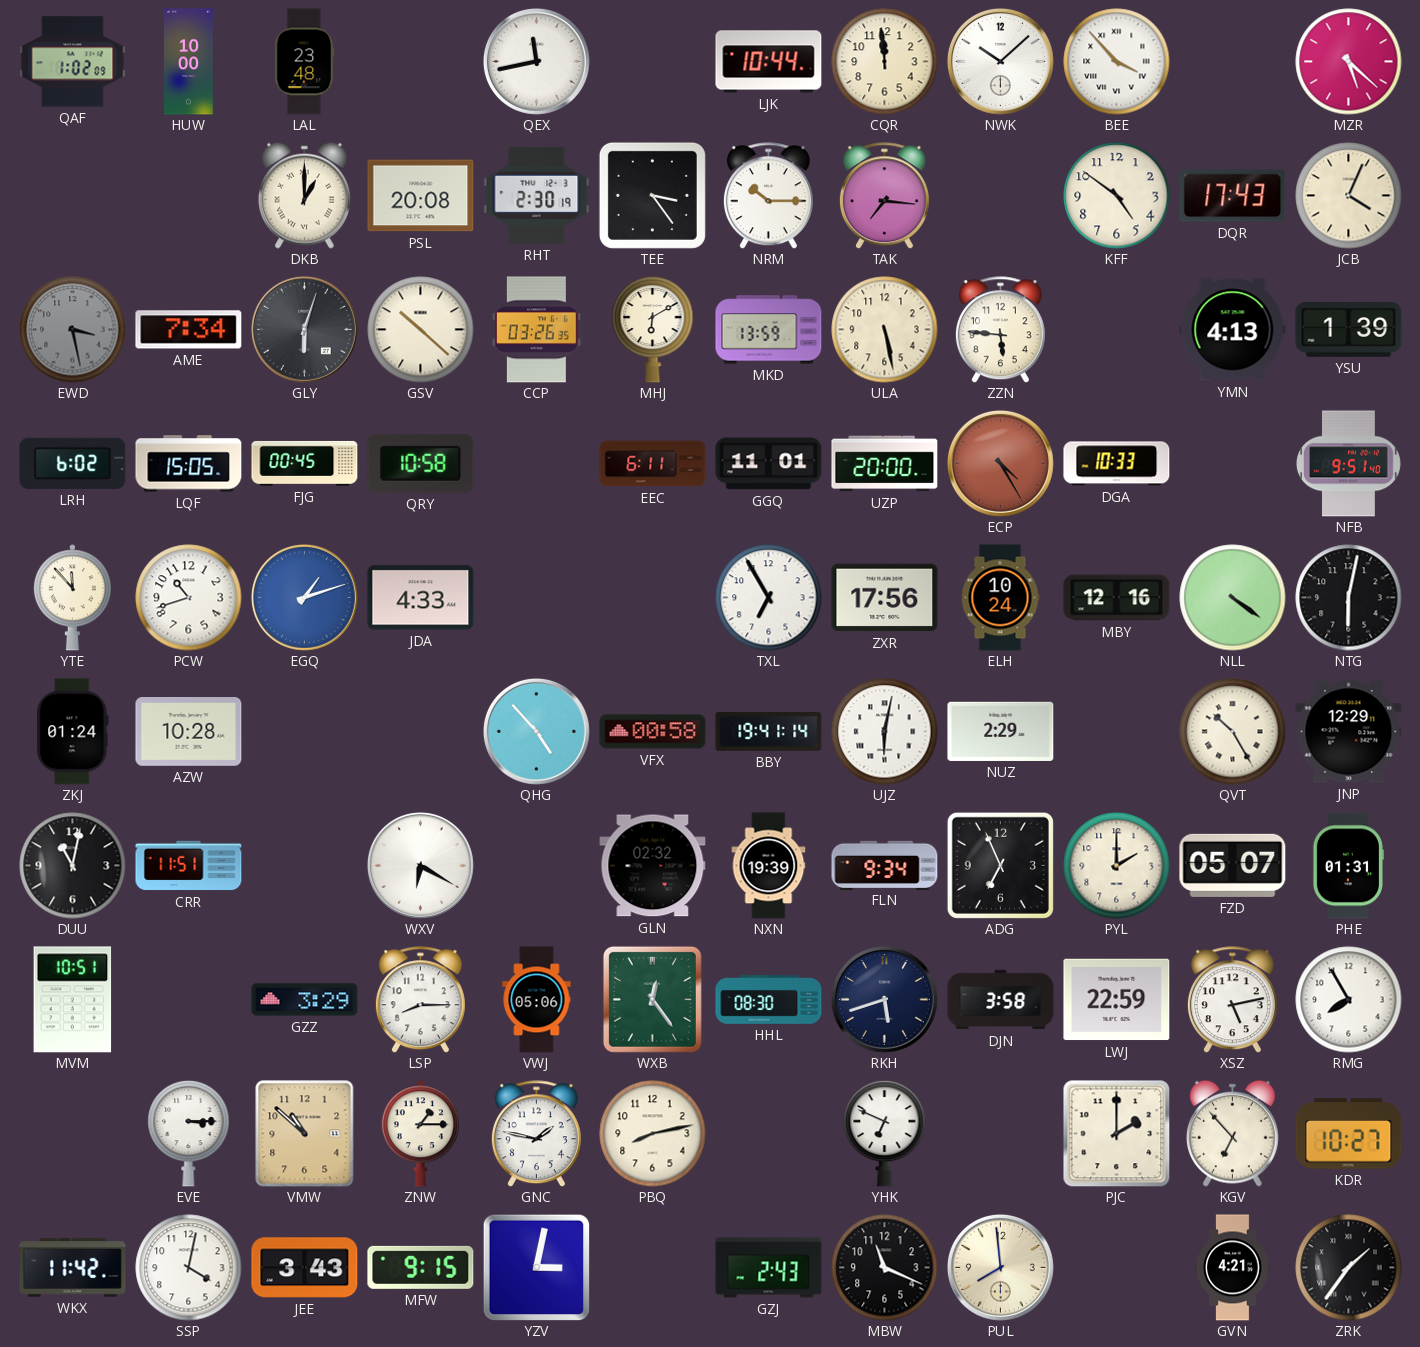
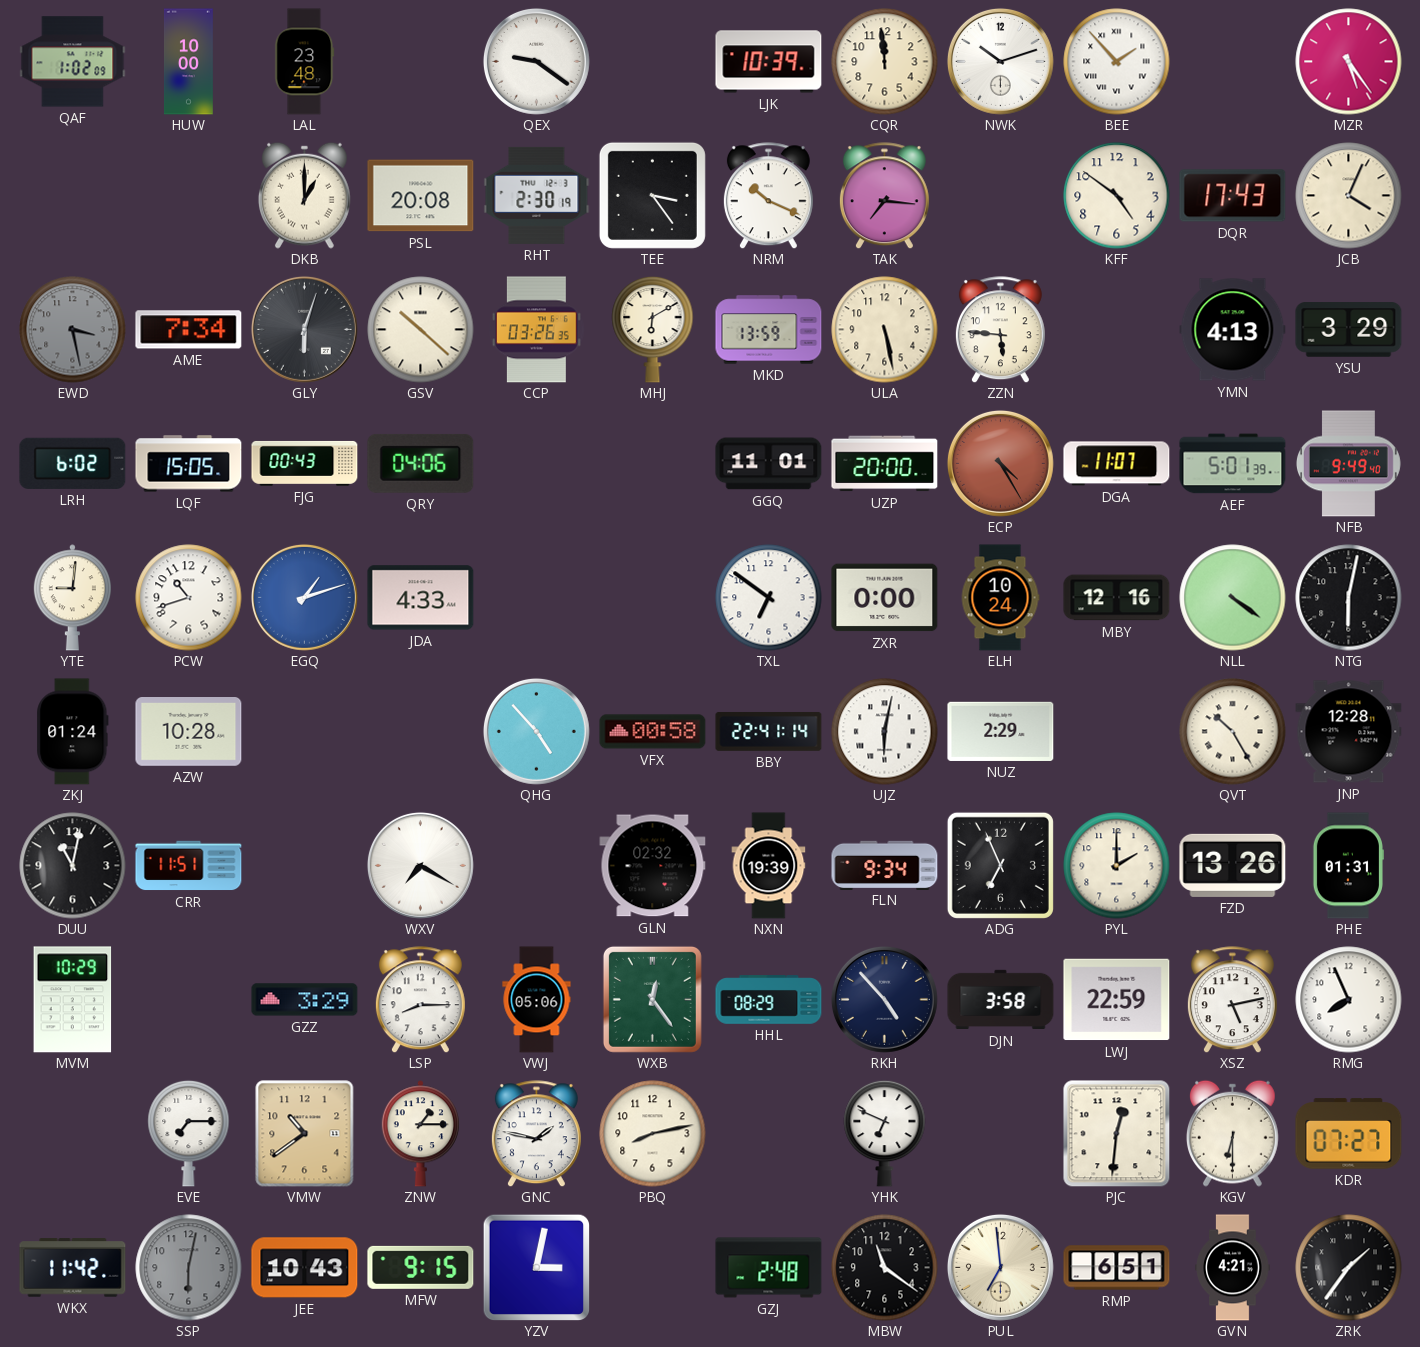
QEX: 11:43 -> 9:21
LJK: 10:44 -> 10:39
NWK: 10:08 -> 10:12
BEE: 3:53 -> 1:53
MZR: 5:22 -> 5:24
NRM: 10:15 -> 10:19
YSU: 1:39 -> 3:29
FJG: 00:45 -> 00:43
QRY: 10:58 -> 04:06
EEC: 6:11 -> none
DGA: 10:33 -> 11:07
AEF: none -> 5:01
NFB: 9:51 -> 9:49
YTE: 11:53 -> 9:01
TXL: 6:55 -> 6:51
ZXR: 17:56 -> 0:00
BBY: 19:41 -> 22:41
JNP: 12:29 -> 12:28
WXV: 6:20 -> 7:20
FZD: 05:07 -> 13:26
MVM: 10:51 -> 10:29
HHL: 08:30 -> 08:29
RKH: 5:42 -> 4:53
RMG: 7:55 -> 7:56
EVE: 3:15 -> 7:15
VMW: 10:52 -> 10:39
PJC: 2:00 -> 12:31
KGV: 6:53 -> 6:30
KDR: 10:27 -> 07:27
SSP: 4:02 -> 6:02
SSP dial: white -> grey
JEE: 3:43 -> 10:43
GZJ: 2:43 -> 2:48
MBW: 11:19 -> 11:21
PUL: 7:59 -> 6:59
RMP: none -> 6:51
